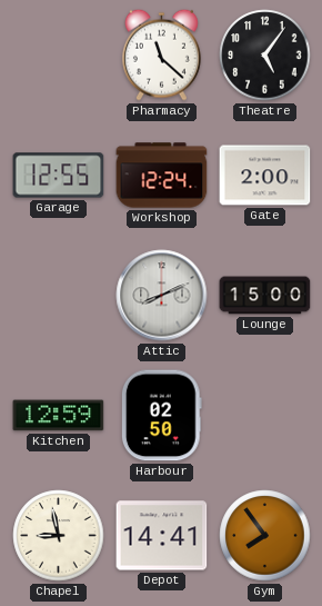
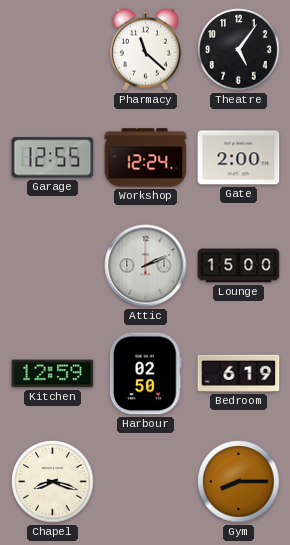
Attic: 8:11 -> 2:11
Bedroom: none -> 6:19
Chapel: 8:58 -> 8:18
Depot: 14:41 -> none
Gym: 7:54 -> 8:15
